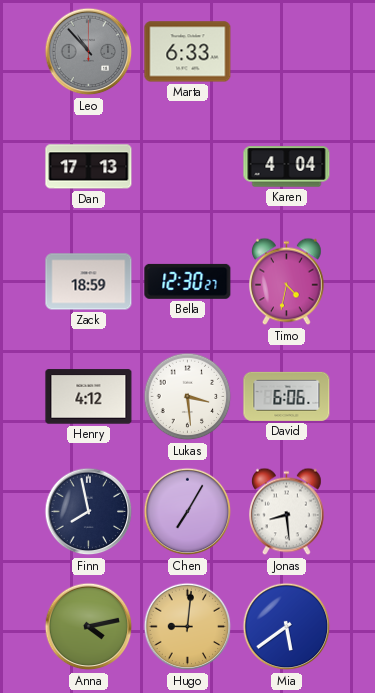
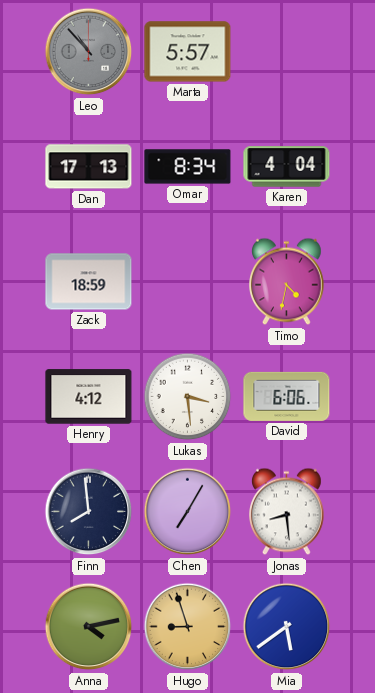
Marta: 6:33 -> 5:57
Omar: none -> 8:34
Bella: 12:30 -> none
Finn: 7:58 -> 7:59
Hugo: 9:01 -> 8:57
